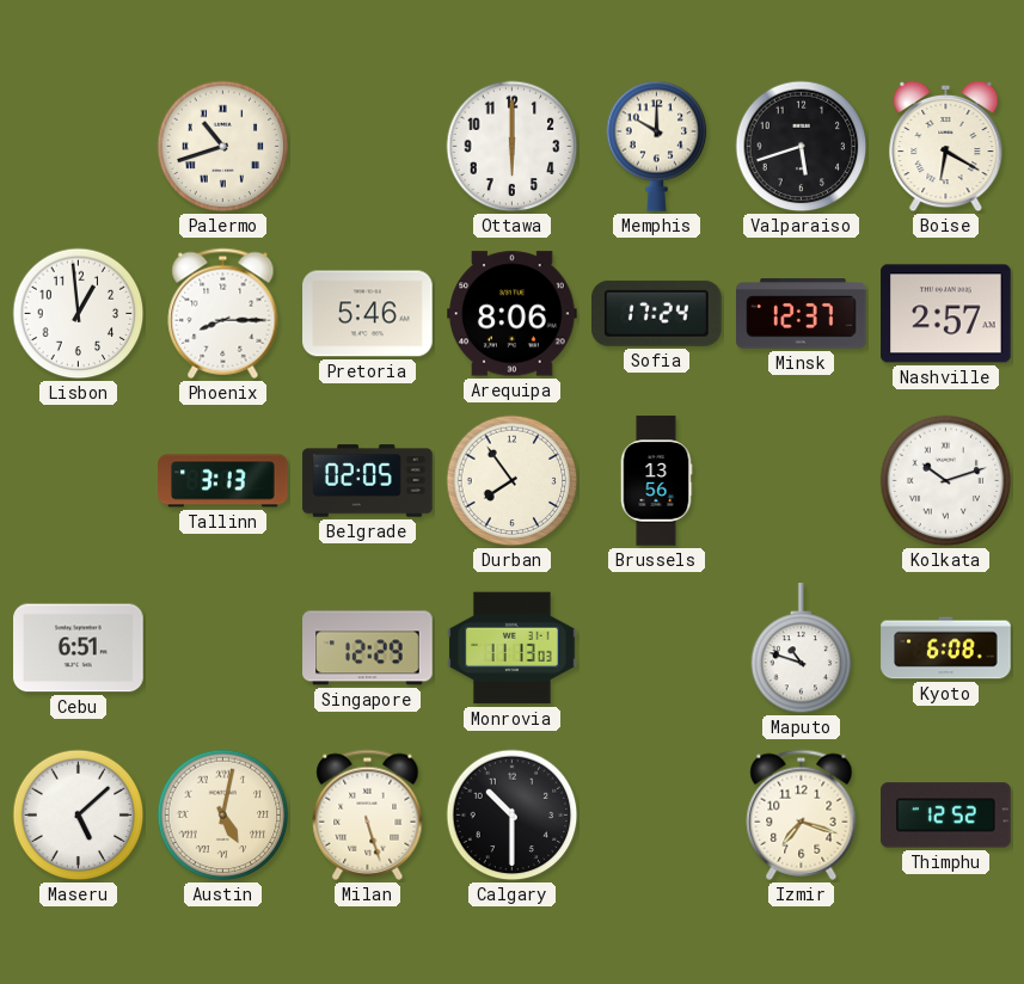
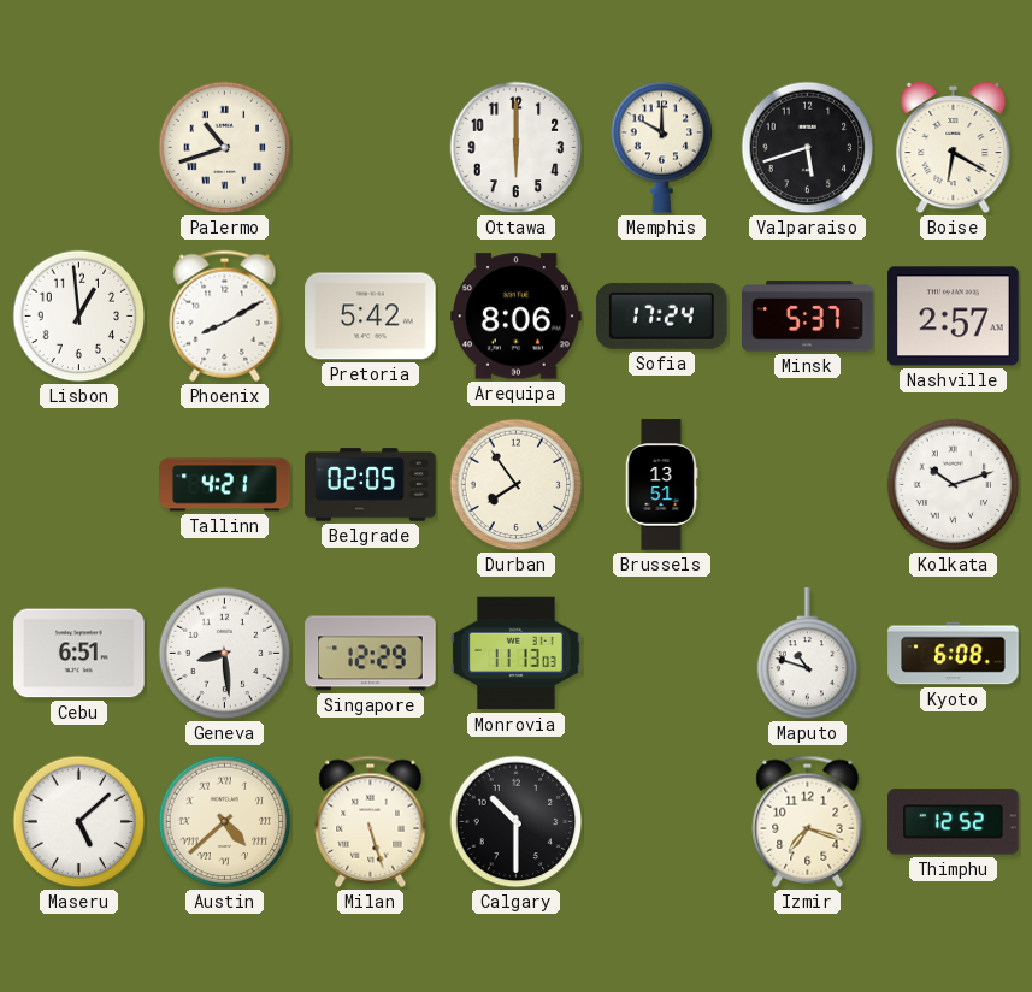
Phoenix: 8:15 -> 8:10
Pretoria: 5:46 -> 5:42
Minsk: 12:37 -> 5:37
Tallinn: 3:13 -> 4:21
Brussels: 13:56 -> 13:51
Geneva: none -> 8:29
Austin: 5:02 -> 4:38
